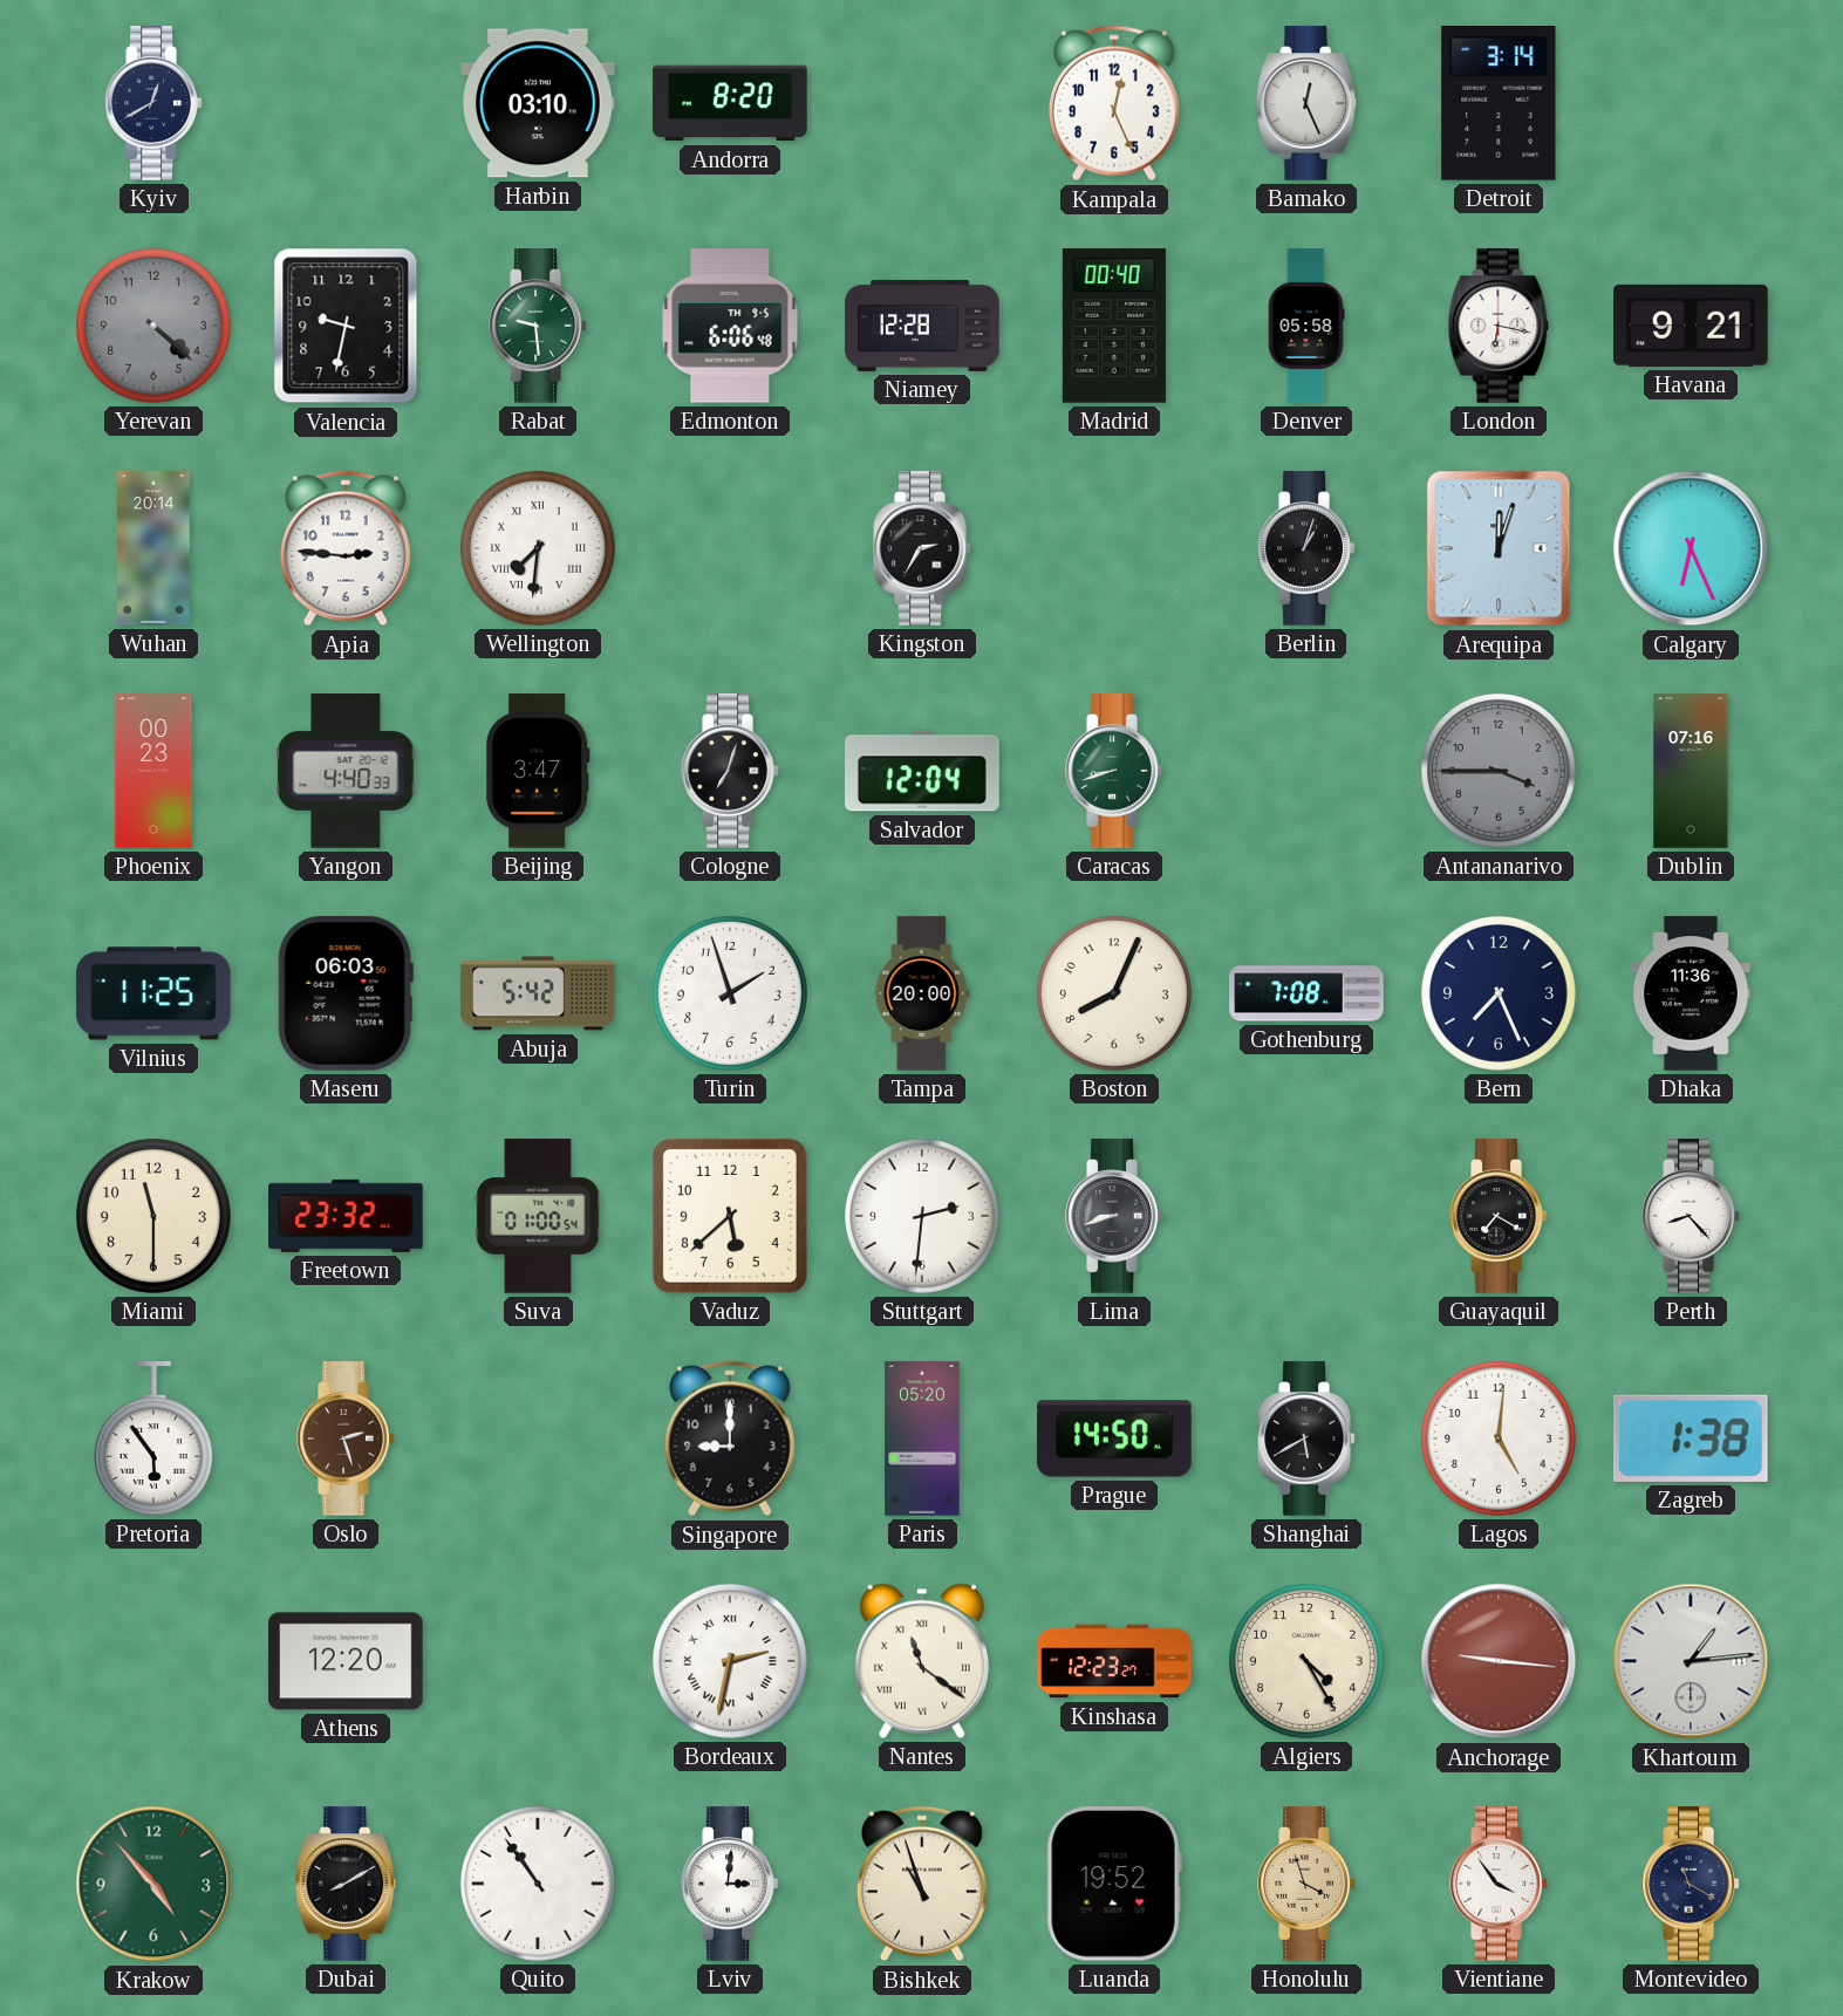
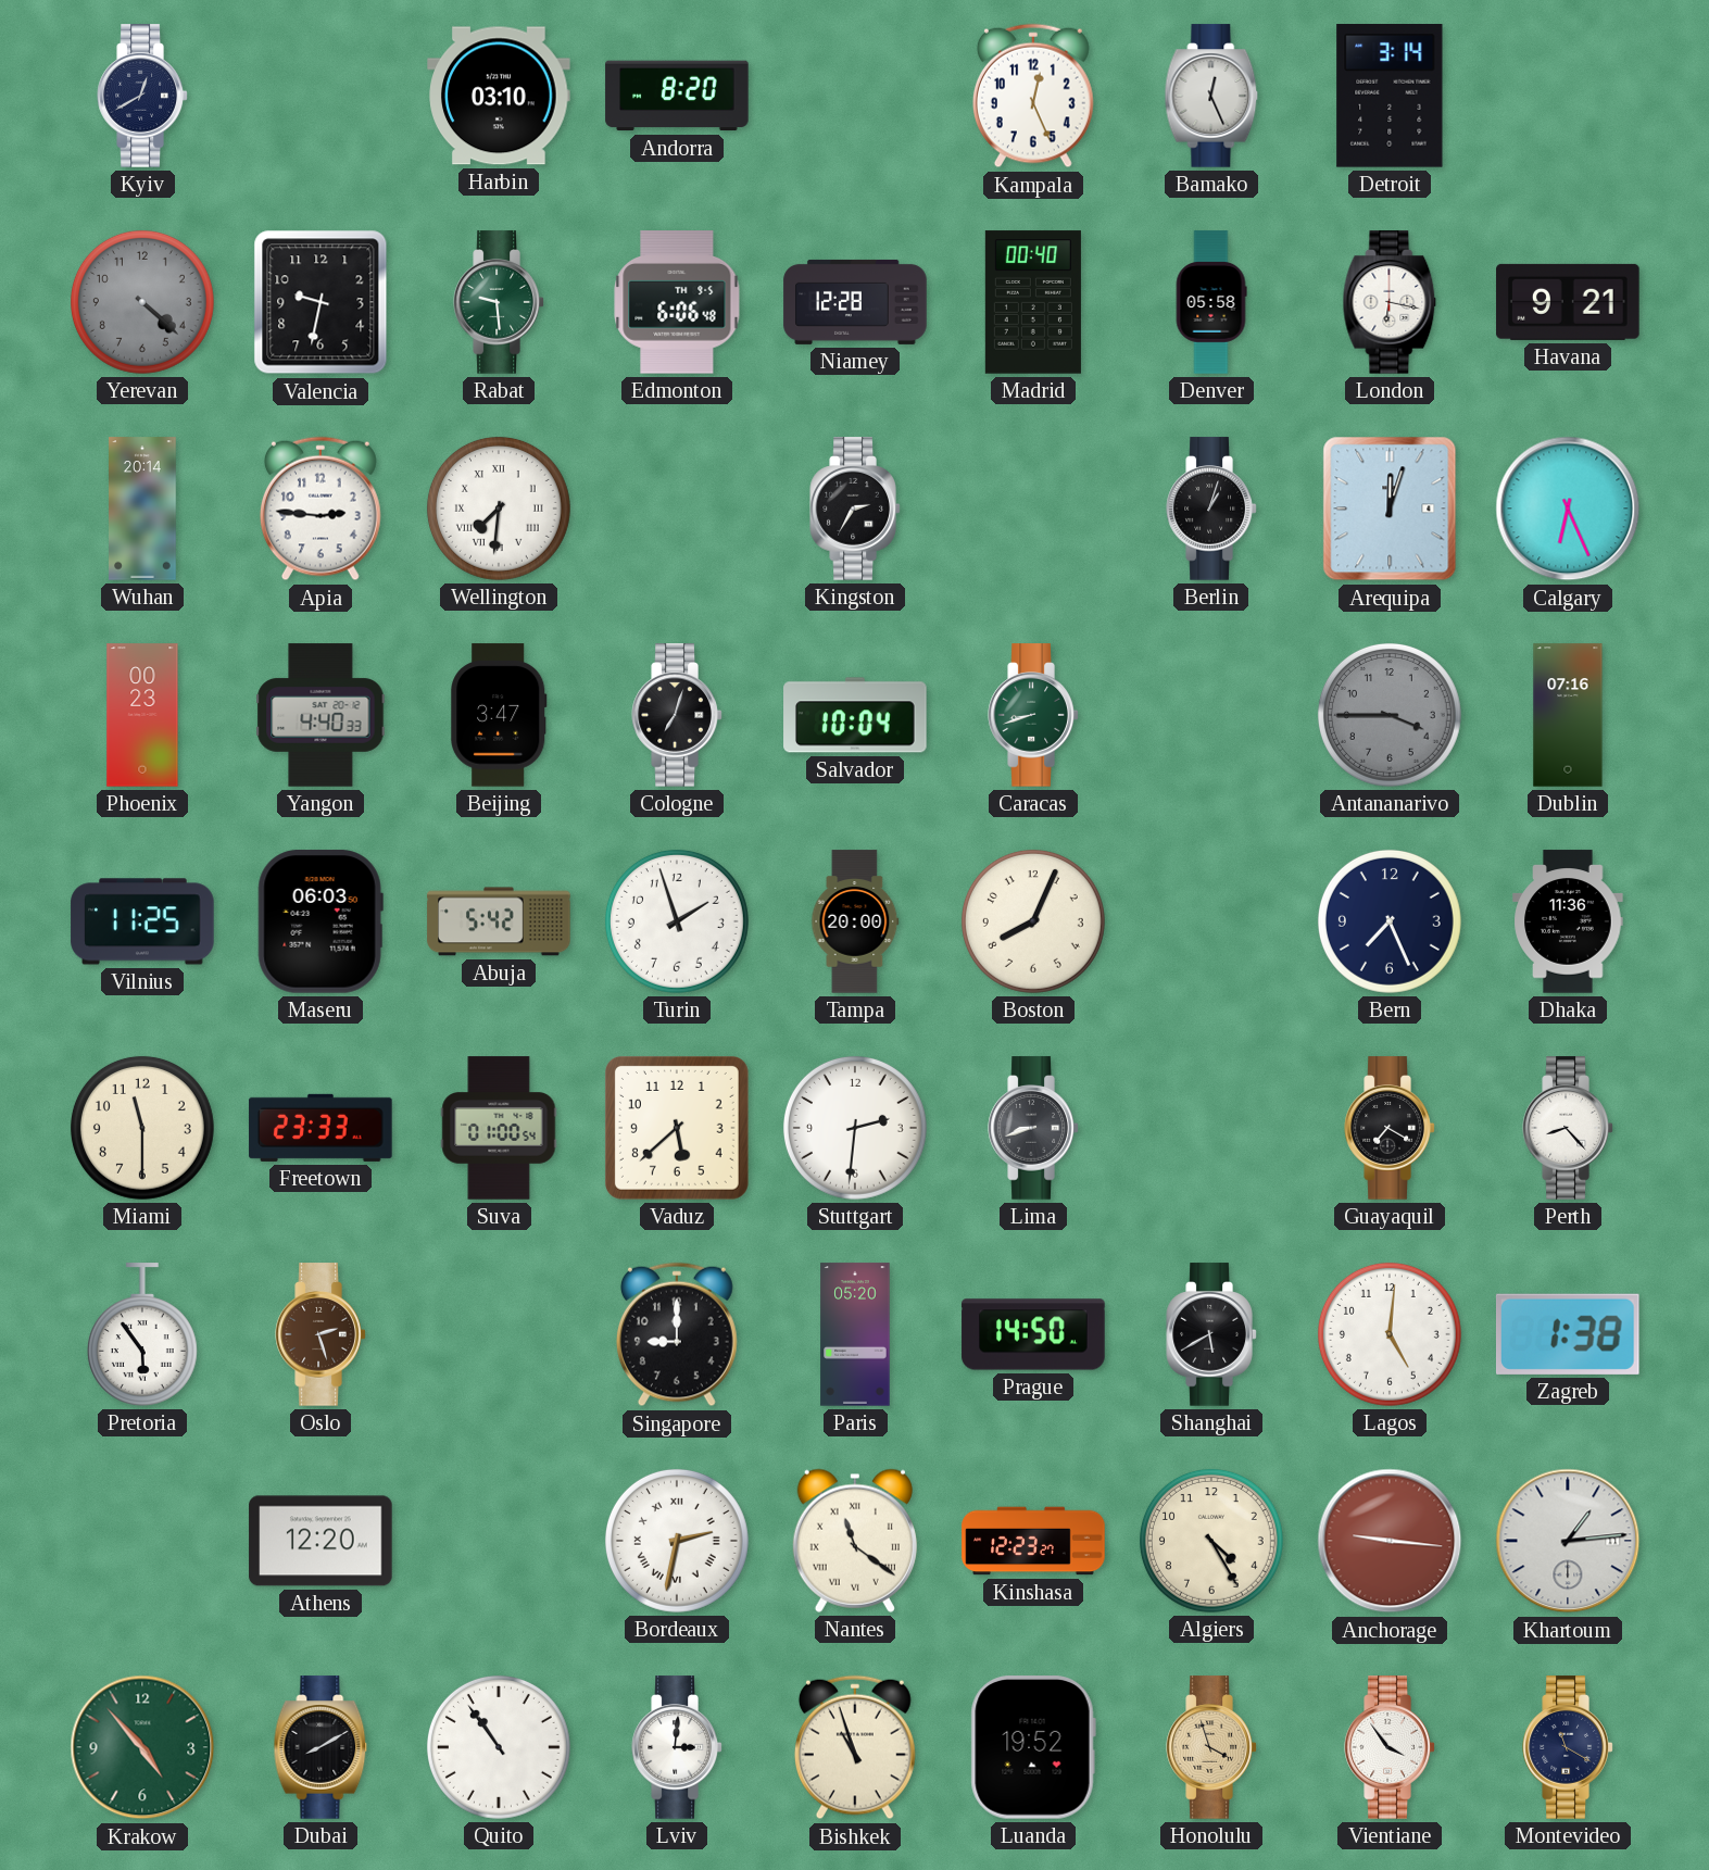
Salvador: 12:04 -> 10:04
Gothenburg: 7:08 -> none
Freetown: 23:32 -> 23:33
